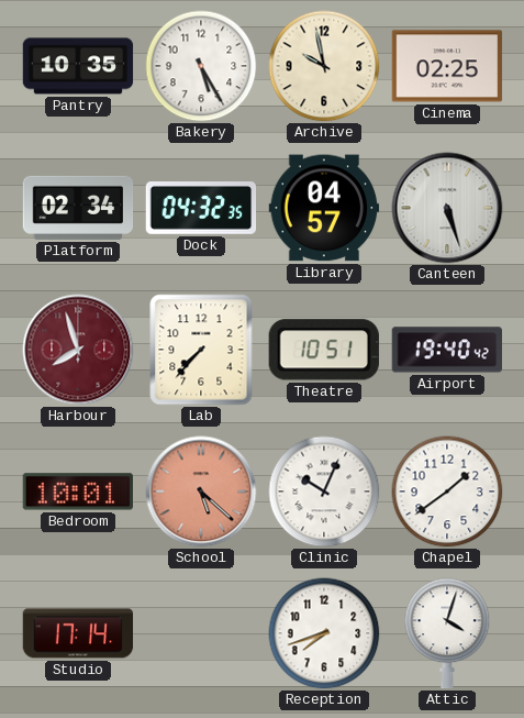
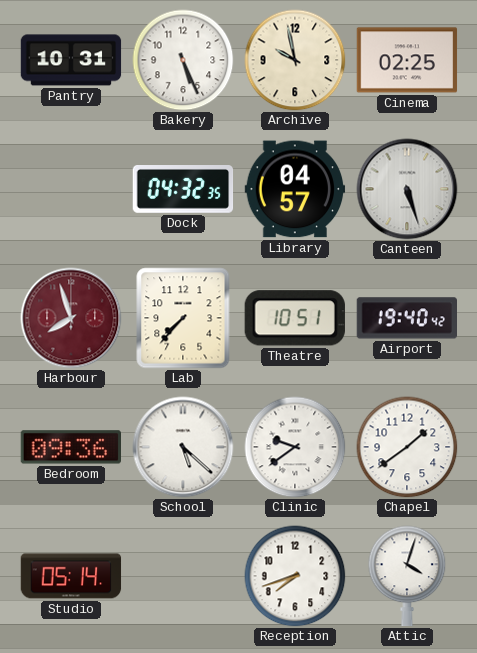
Pantry: 10:35 -> 10:31
Bakery: 5:25 -> 5:26
Platform: 02:34 -> none
Bedroom: 10:01 -> 09:36
School dial: salmon -> white
Clinic: 10:04 -> 9:39
Studio: 17:14 -> 05:14
